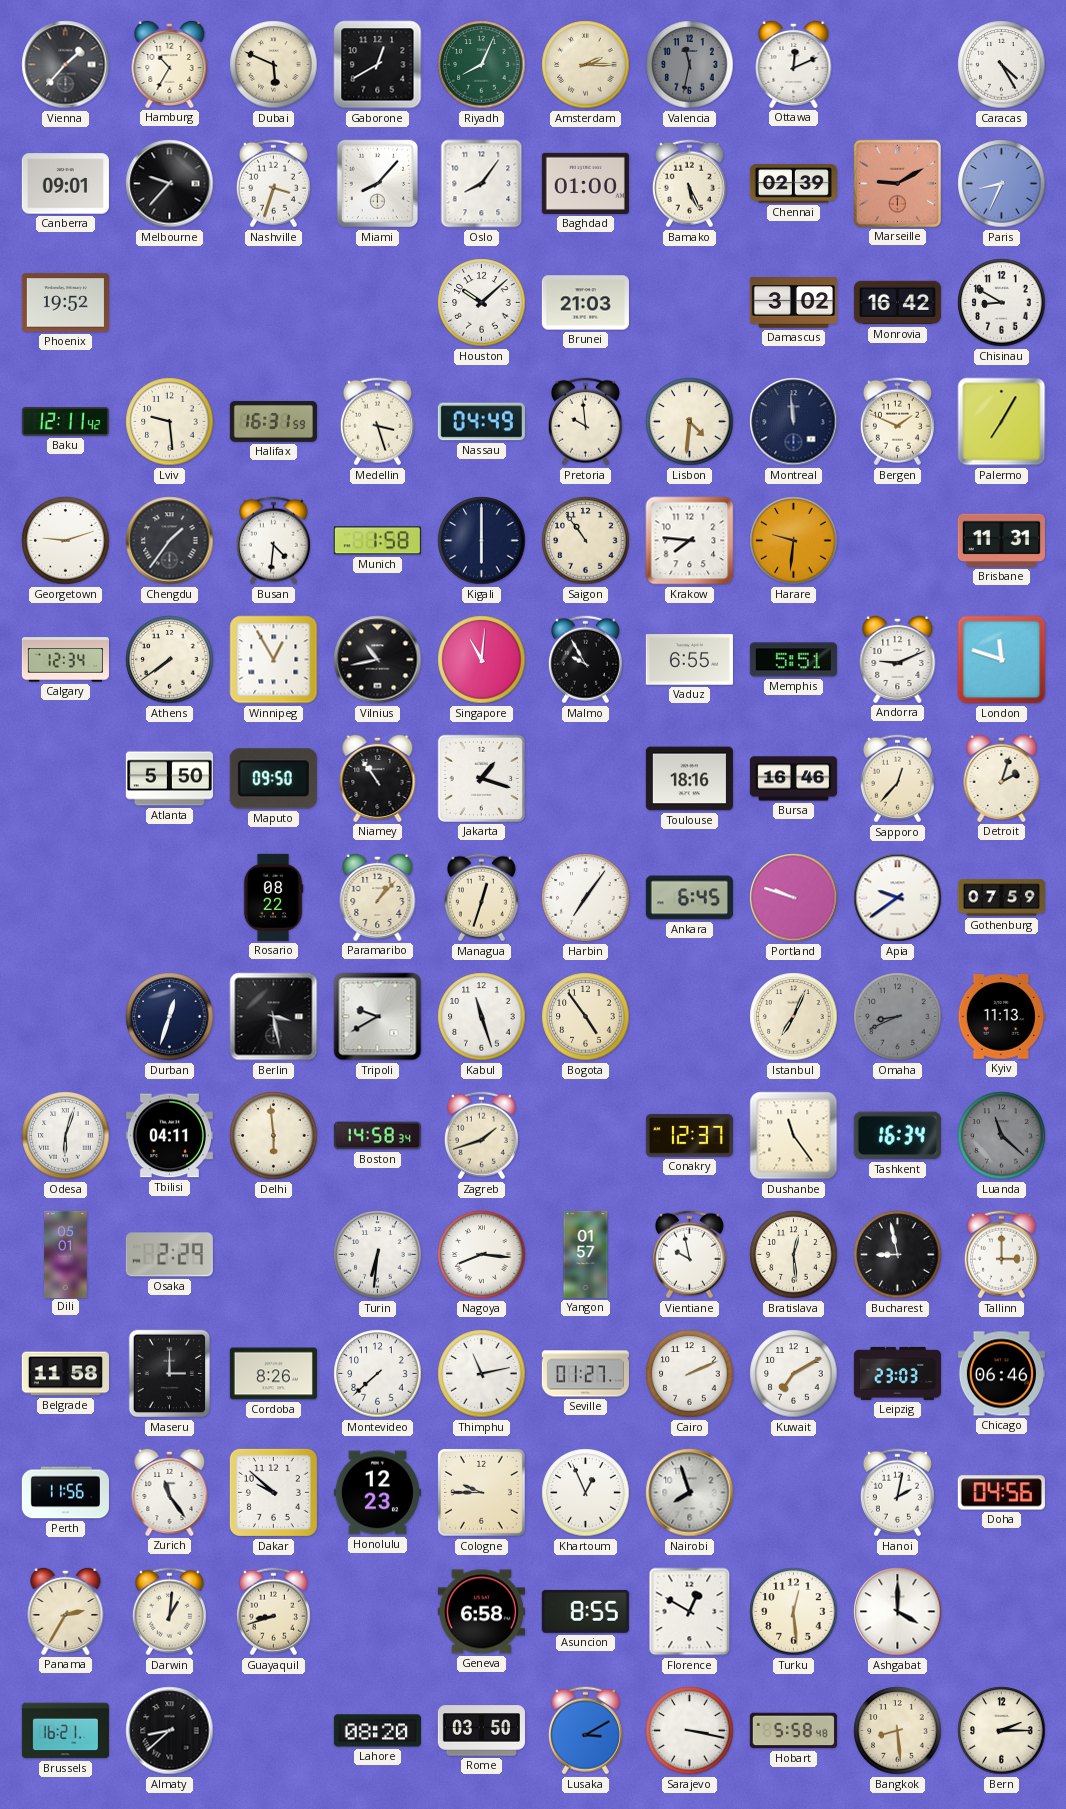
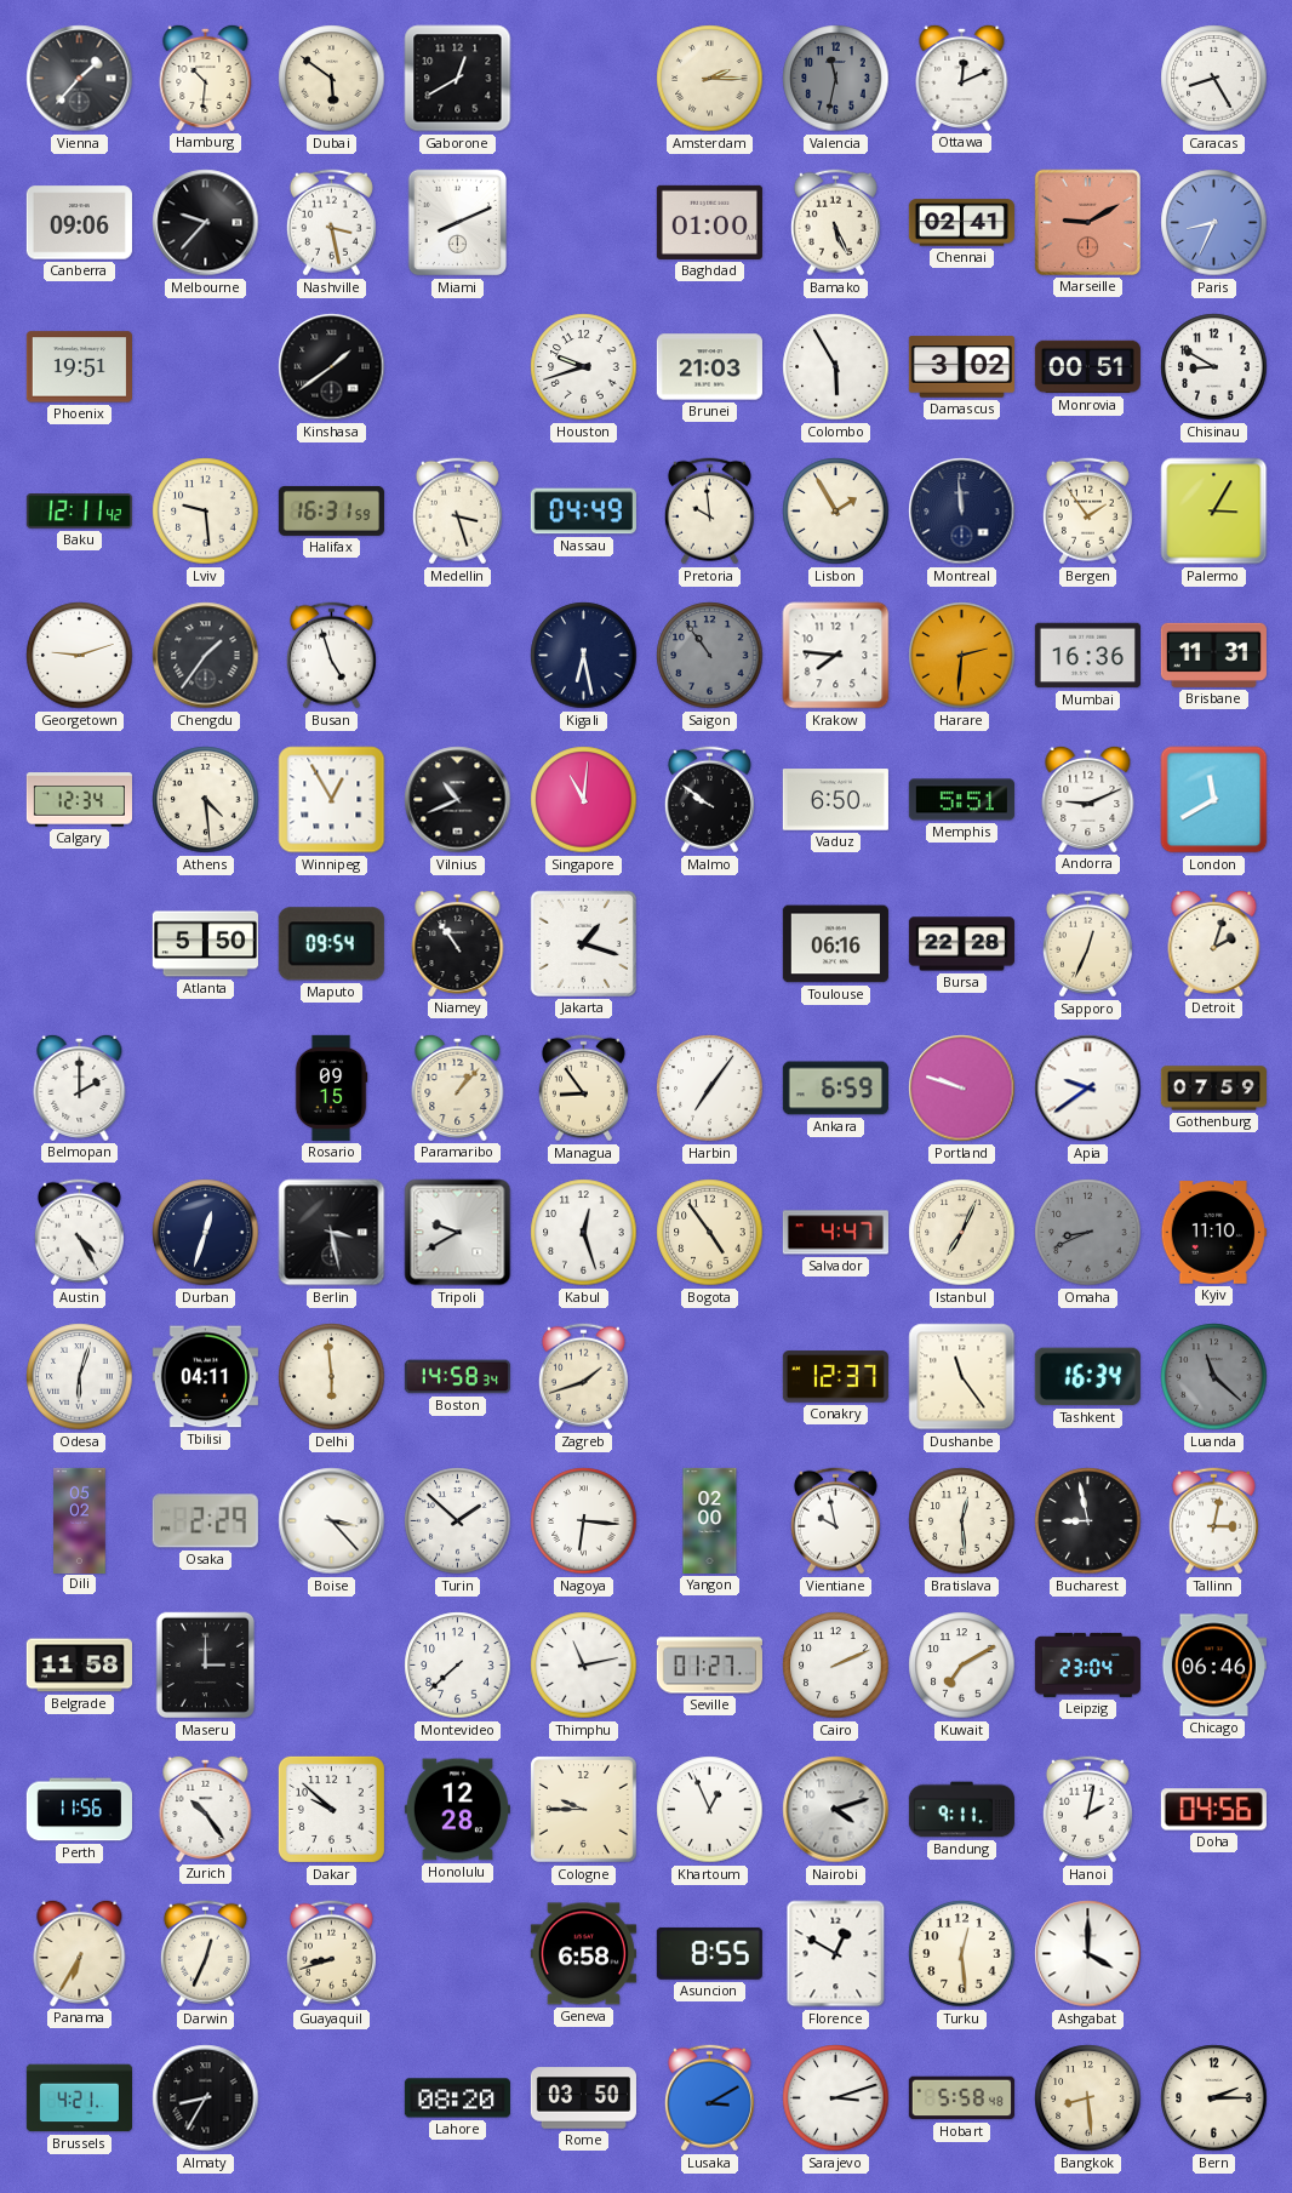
Hamburg: 10:35 -> 10:31
Dubai: 5:49 -> 5:51
Riyadh: 8:04 -> none
Caracas: 4:25 -> 8:25
Canberra: 09:01 -> 09:06
Nashville: 3:33 -> 3:28
Miami: 8:07 -> 8:11
Oslo: 8:06 -> none
Chennai: 02:39 -> 02:41
Phoenix: 19:52 -> 19:51
Kinshasa: none -> 1:39
Houston: 10:08 -> 9:42
Colombo: none -> 5:55
Monrovia: 16:42 -> 00:51
Lisbon: 4:31 -> 1:55
Bergen: 1:49 -> 1:54
Palermo: 7:05 -> 3:05
Busan: 4:31 -> 4:57
Munich: 1:58 -> none
Kigali: 6:00 -> 6:28
Saigon dial: cream -> grey
Harare: 9:31 -> 2:31
Mumbai: none -> 16:36
Athens: 7:39 -> 4:29
Vilnius: 10:43 -> 10:41
Malmo: 9:55 -> 9:51
Vaduz: 6:55 -> 6:50
London: 11:48 -> 11:40
Maputo: 09:50 -> 09:54
Toulouse: 18:16 -> 06:16
Bursa: 16:46 -> 22:28
Sapporo: 12:37 -> 12:34
Belmopan: none -> 2:00
Rosario: 08:22 -> 09:15
Managua: 12:33 -> 8:54
Ankara: 6:45 -> 6:59
Austin: none -> 4:25
Kabul: 11:27 -> 12:27
Salvador: none -> 4:47
Kyiv: 11:13 -> 11:10
Dili: 05:01 -> 05:02
Boise: none -> 3:23
Turin: 6:31 -> 1:52
Nagoya: 8:16 -> 6:16
Yangon: 01:57 -> 02:00
Tallinn: 3:00 -> 3:02
Cordoba: 8:26 -> none
Leipzig: 23:03 -> 23:04
Zurich: 11:24 -> 10:24
Honolulu: 12:23 -> 12:28
Nairobi: 7:57 -> 4:12
Bandung: none -> 9:11
Panama: 2:35 -> 6:35
Darwin: 1:01 -> 12:34
Brussels: 16:21 -> 4:21
Almaty: 8:38 -> 8:35
Sarajevo: 3:17 -> 3:12
